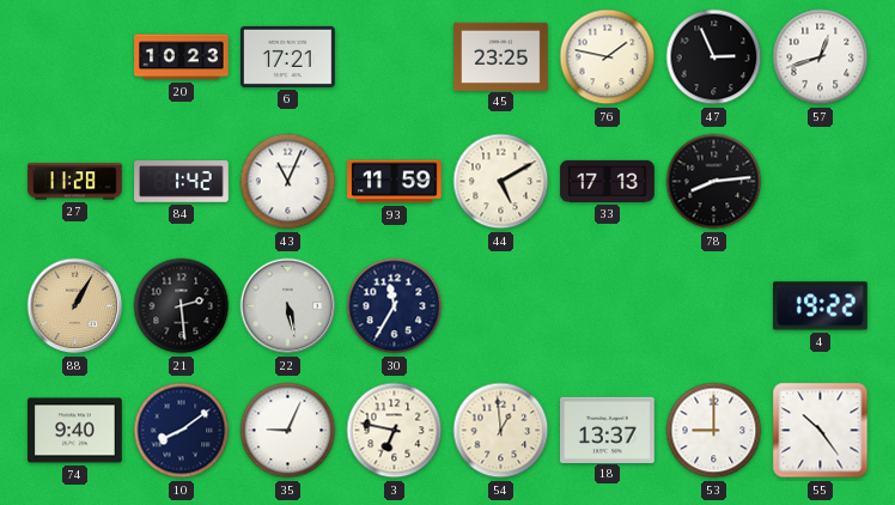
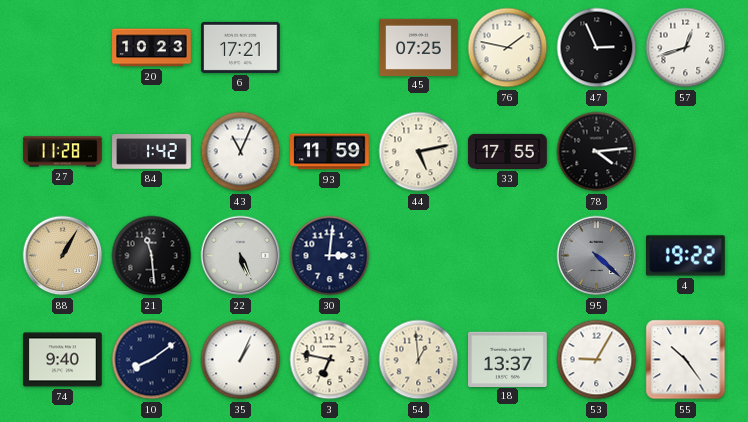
45: 23:25 -> 07:25
44: 5:10 -> 5:13
33: 17:13 -> 17:55
78: 8:14 -> 4:14
21: 2:29 -> 11:29
22: 5:28 -> 5:26
30: 11:35 -> 3:01
95: none -> 4:22
35: 9:04 -> 1:04
53: 9:00 -> 9:05
